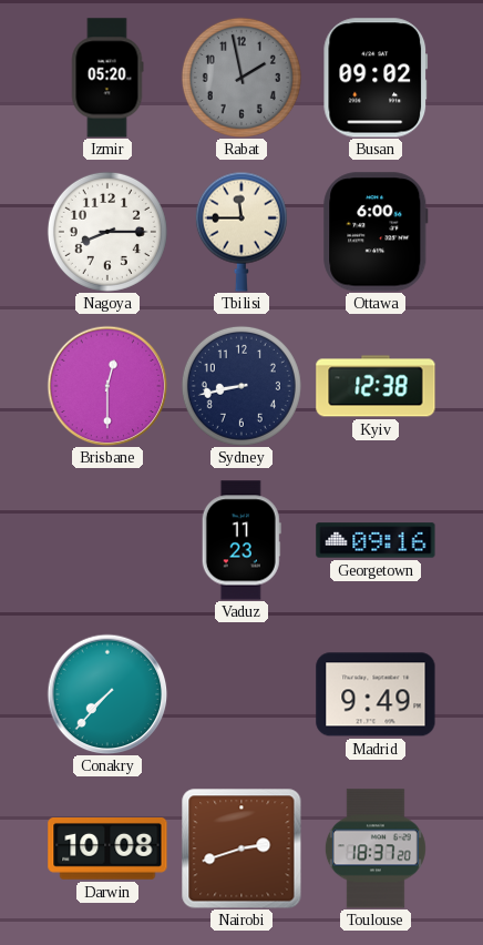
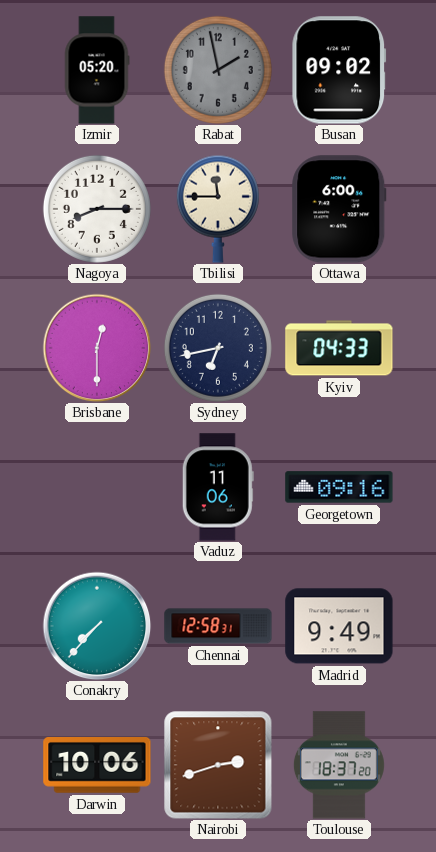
Sydney: 8:43 -> 6:43
Kyiv: 12:38 -> 04:33
Vaduz: 11:23 -> 11:06
Chennai: none -> 12:58
Darwin: 10:08 -> 10:06
